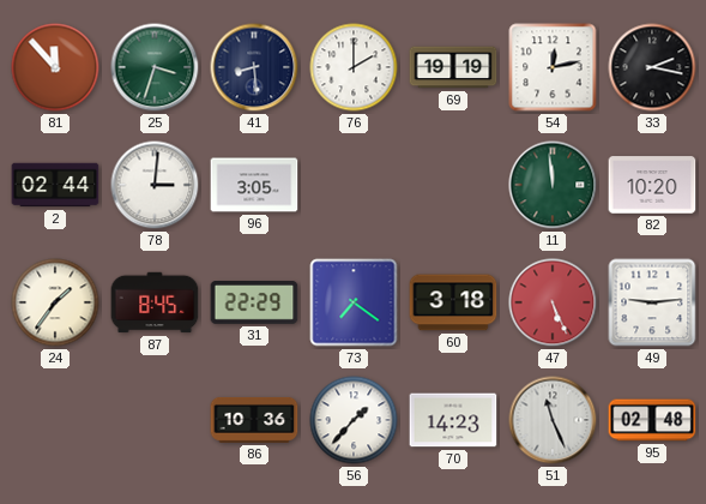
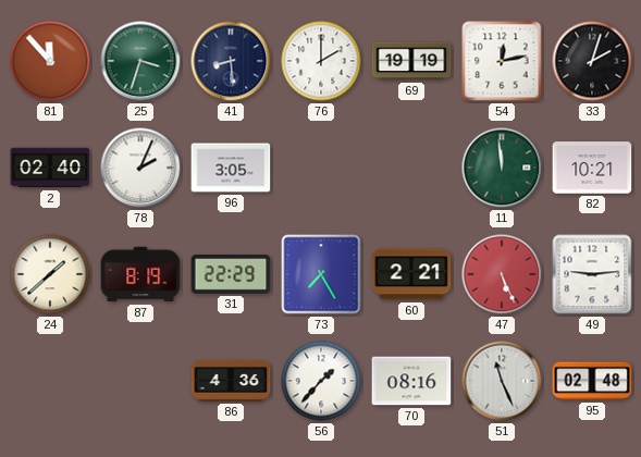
33: 2:17 -> 2:03
2: 02:44 -> 02:40
78: 3:01 -> 2:04
82: 10:20 -> 10:21
24: 1:36 -> 1:38
87: 8:45 -> 8:19
73: 7:21 -> 7:25
60: 3:18 -> 2:21
86: 10:36 -> 4:36
70: 14:23 -> 08:16
